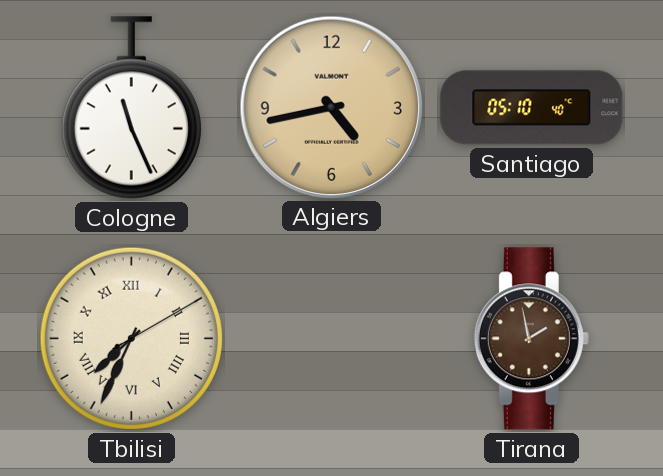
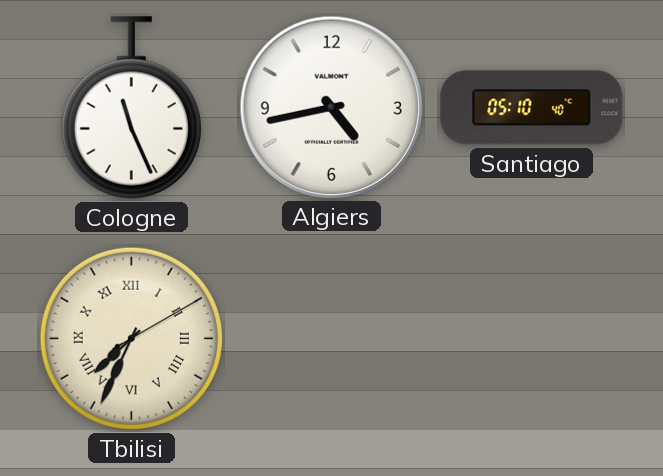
Algiers dial: champagne -> white
Tirana: 1:58 -> none
